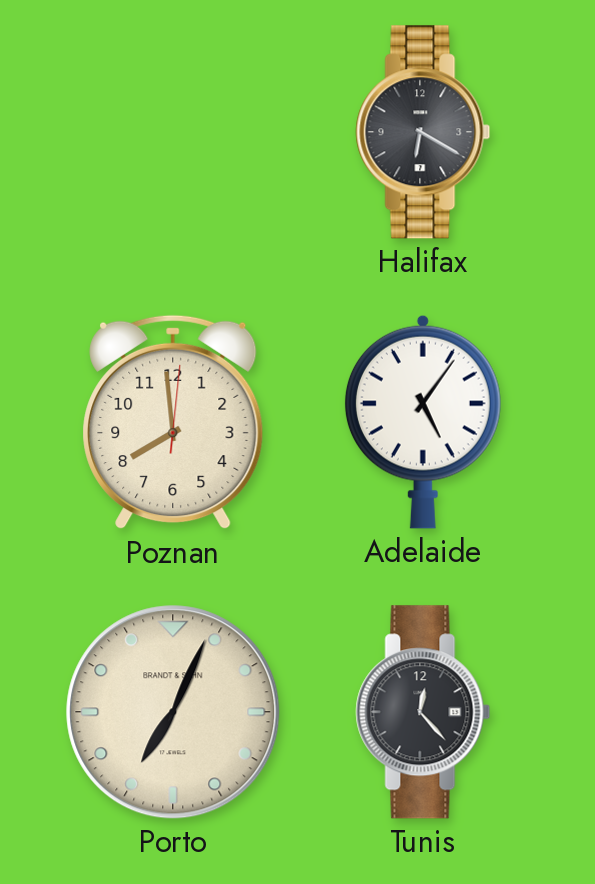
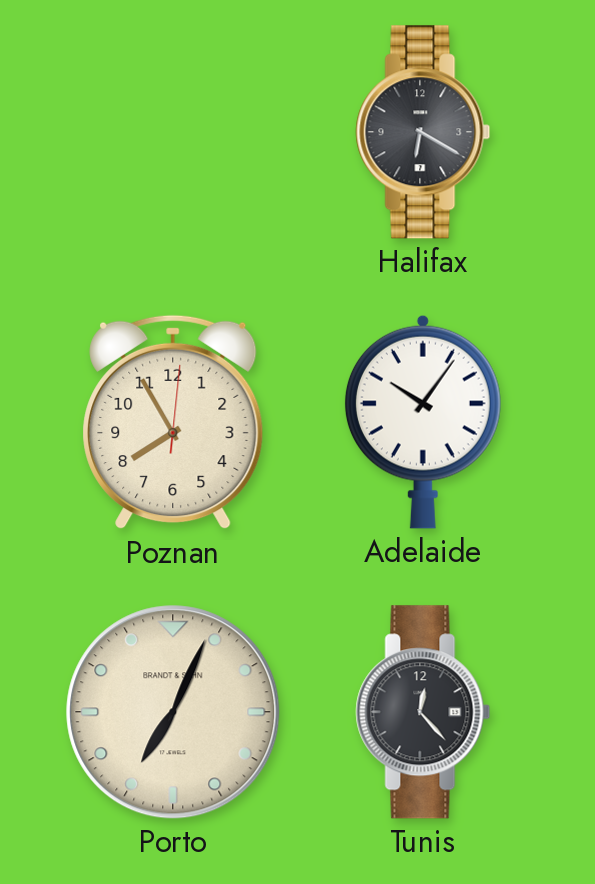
Poznan: 7:59 -> 7:55
Adelaide: 5:06 -> 10:06
